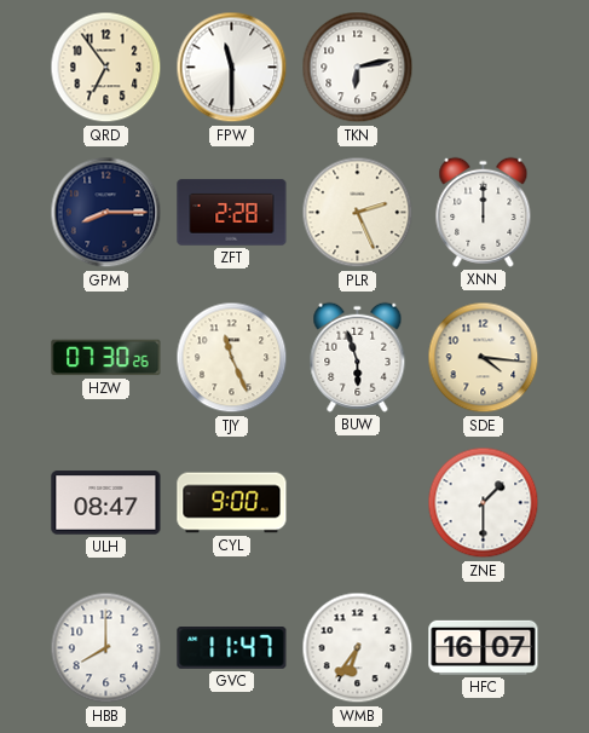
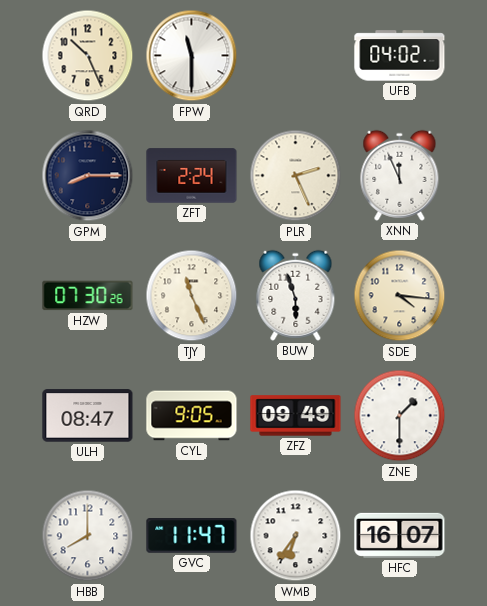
QRD: 6:54 -> 10:26
TKN: 6:13 -> none
UFB: none -> 04:02
ZFT: 2:28 -> 2:24
XNN: 12:00 -> 11:56
CYL: 9:00 -> 9:05
ZFZ: none -> 09:49
